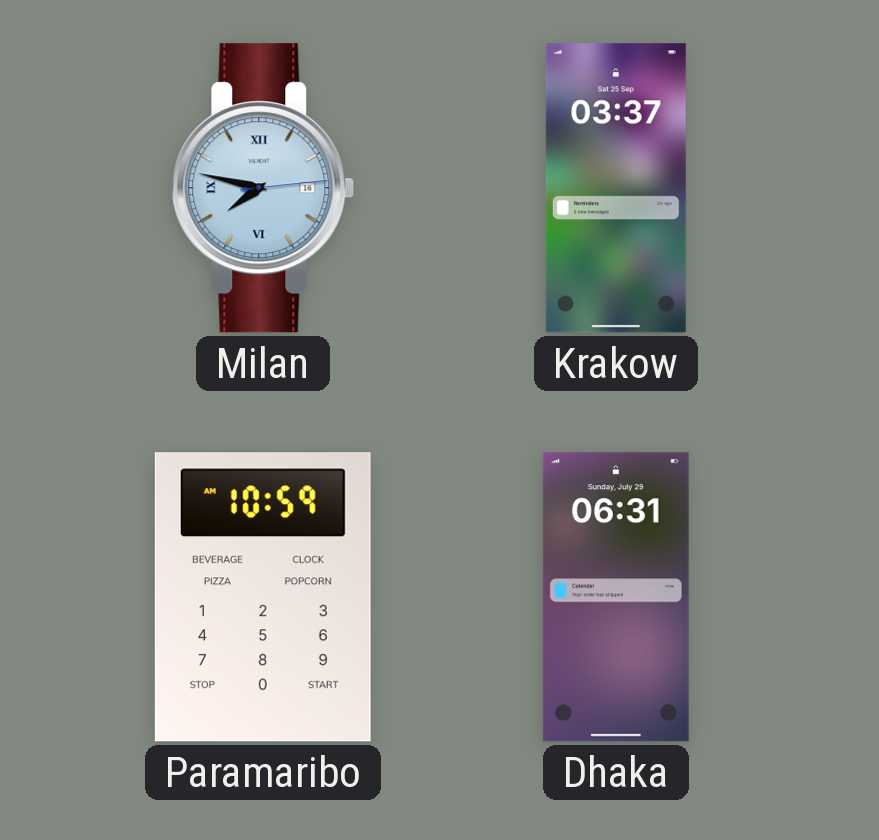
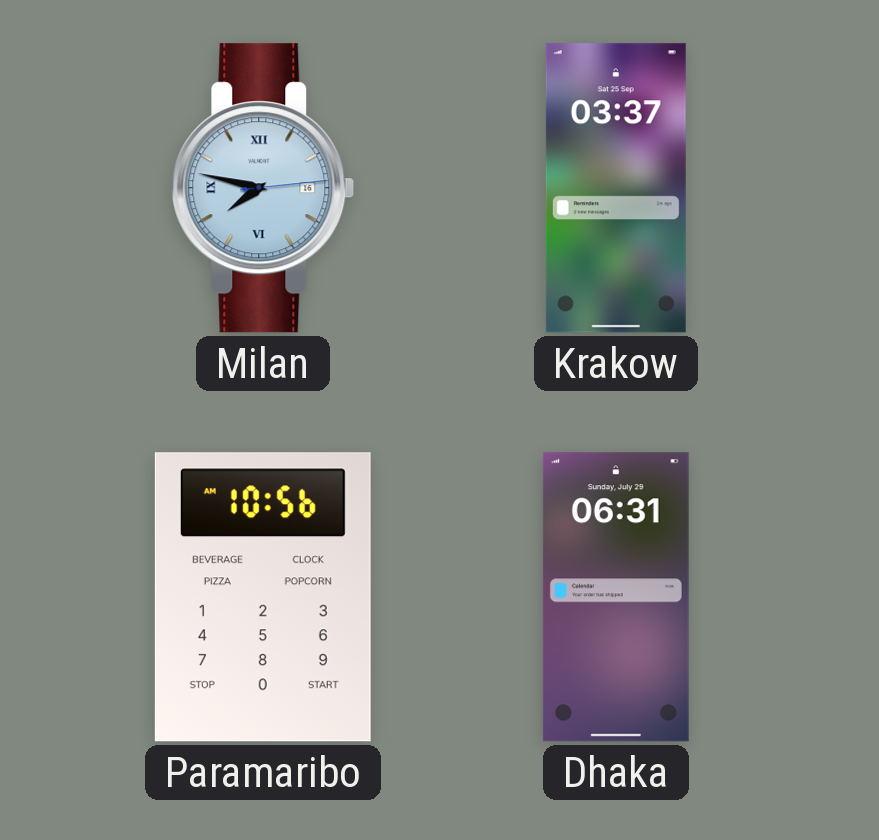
Paramaribo: 10:59 -> 10:56
